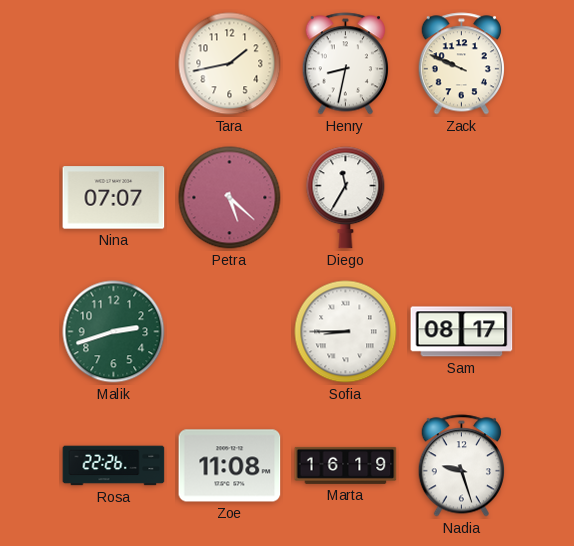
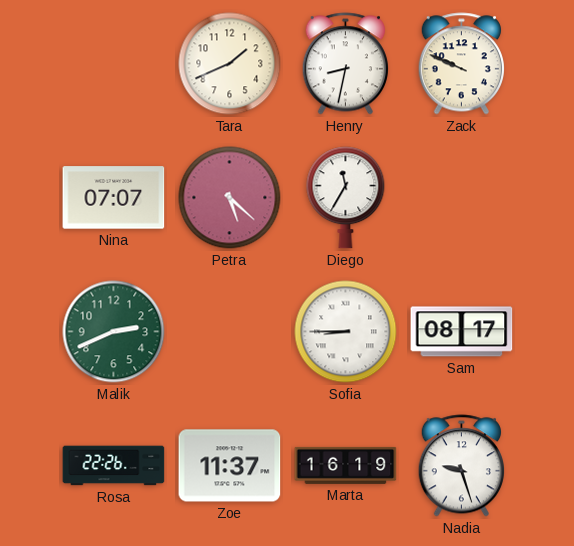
Tara: 1:43 -> 1:41
Malik: 2:42 -> 2:41
Zoe: 11:08 -> 11:37
